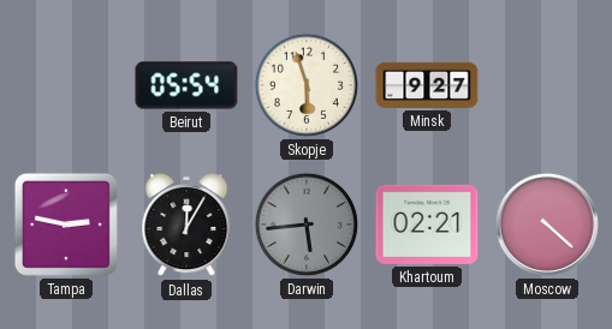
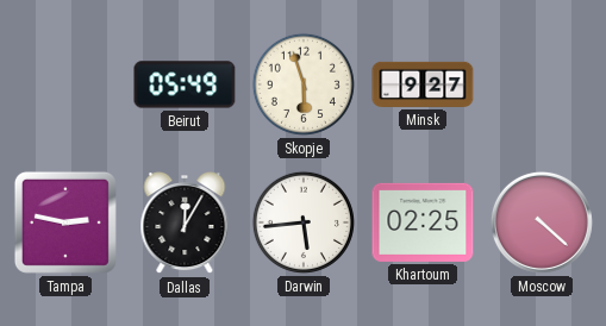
Beirut: 05:54 -> 05:49
Darwin dial: grey -> white
Khartoum: 02:21 -> 02:25
